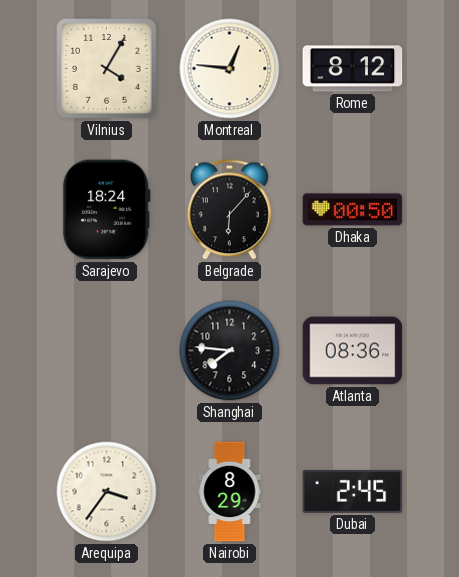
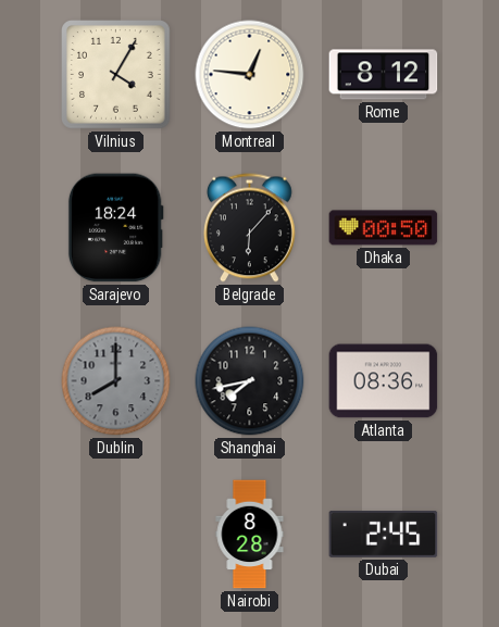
Dublin: none -> 8:00
Shanghai: 7:46 -> 7:43
Arequipa: 3:36 -> none
Nairobi: 8:29 -> 8:28
